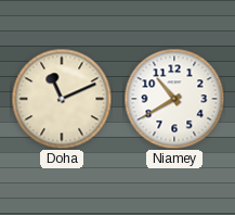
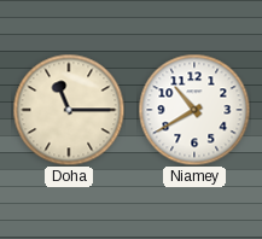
Doha: 11:11 -> 11:15
